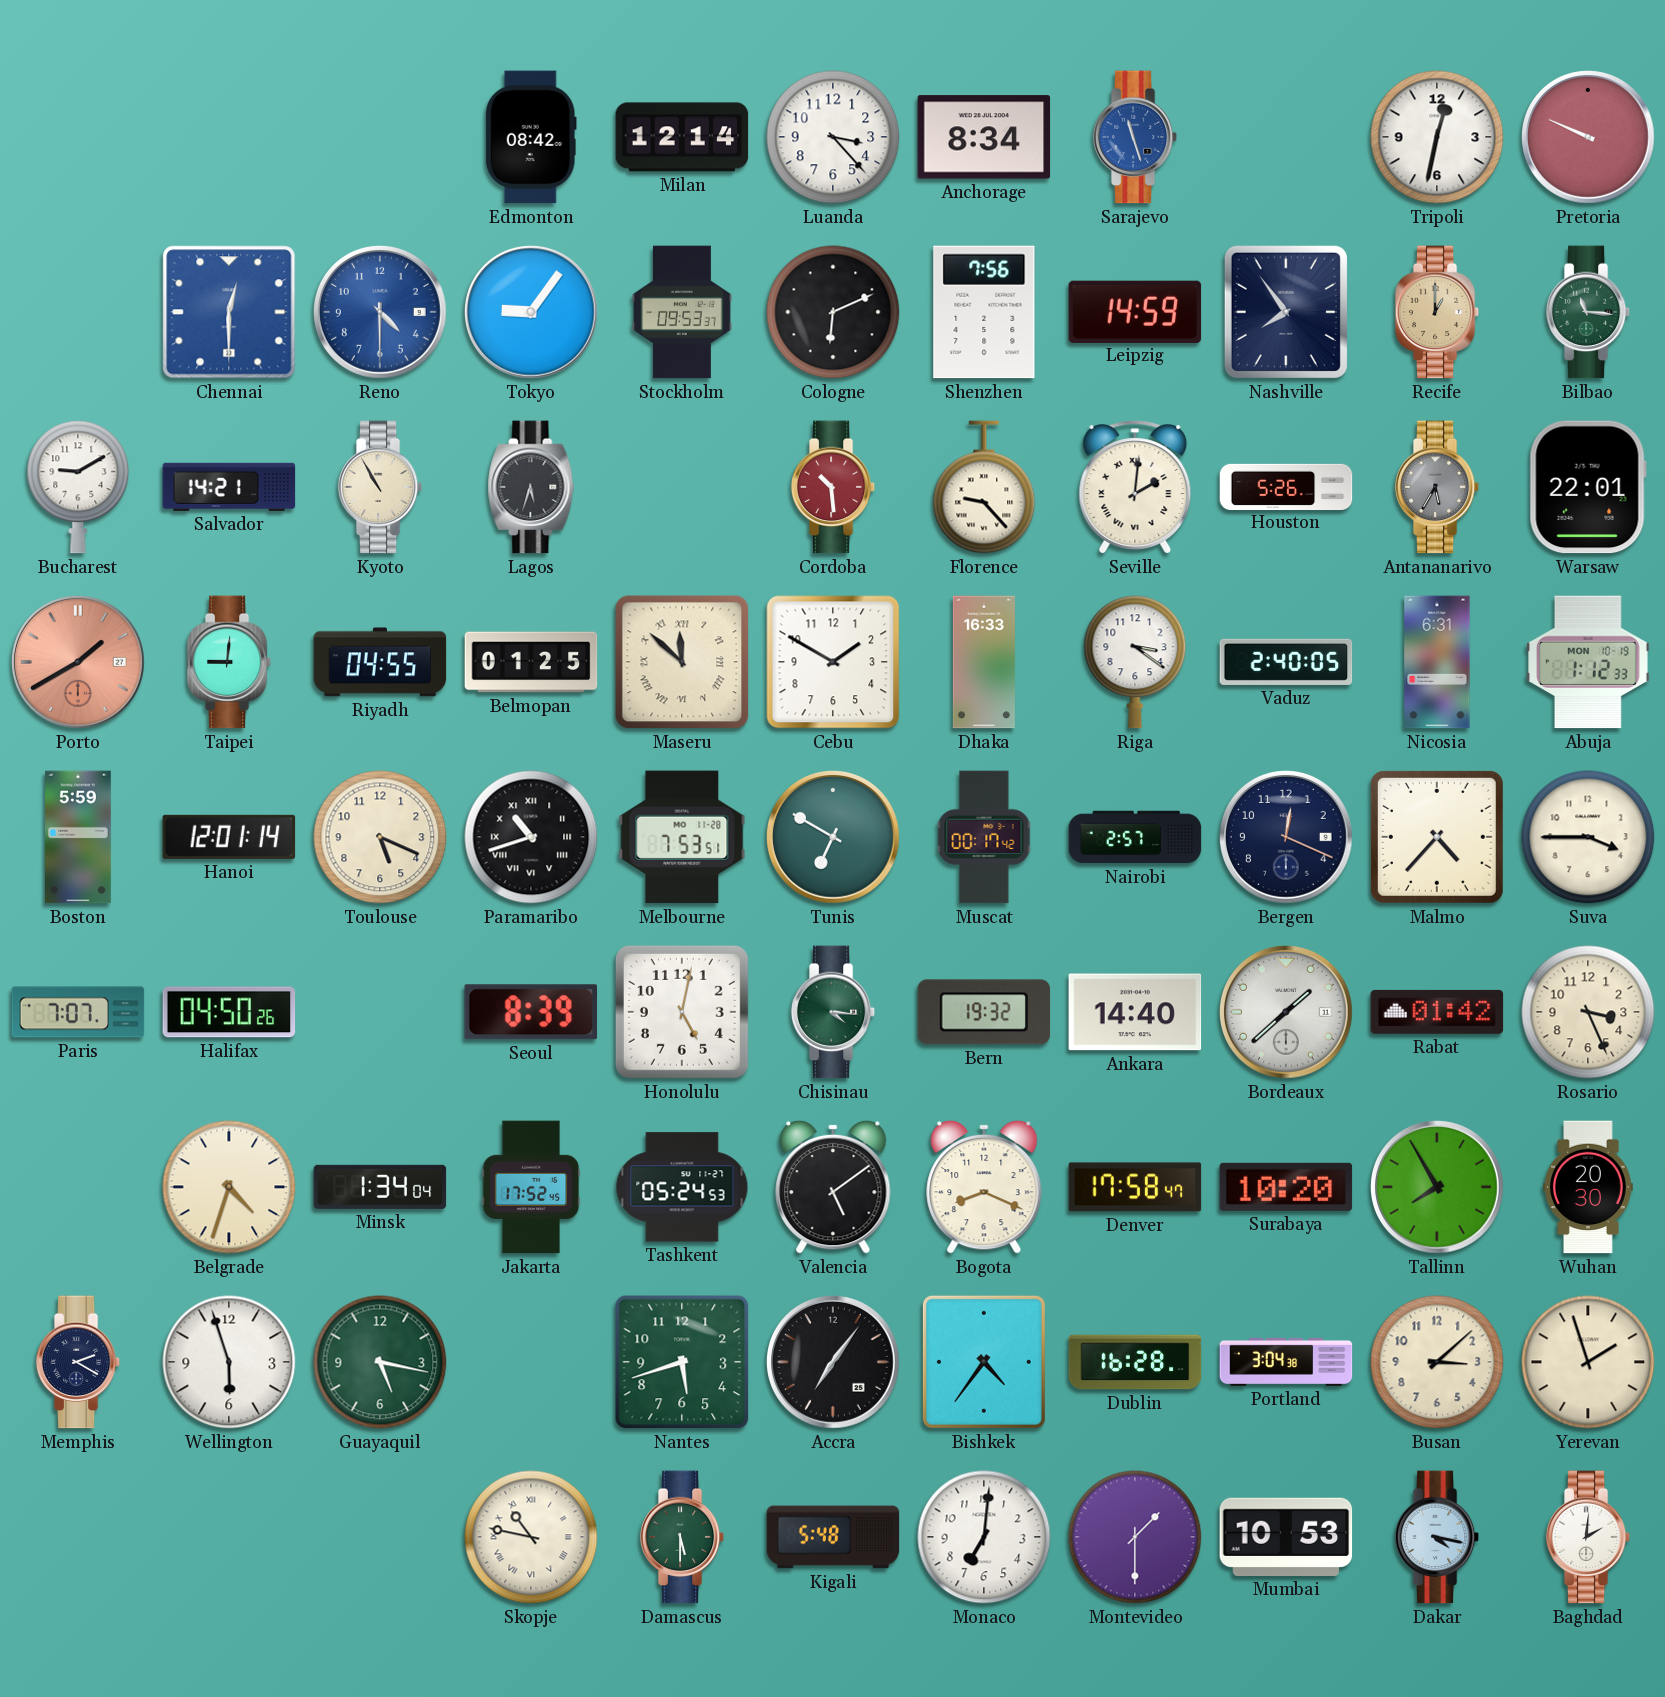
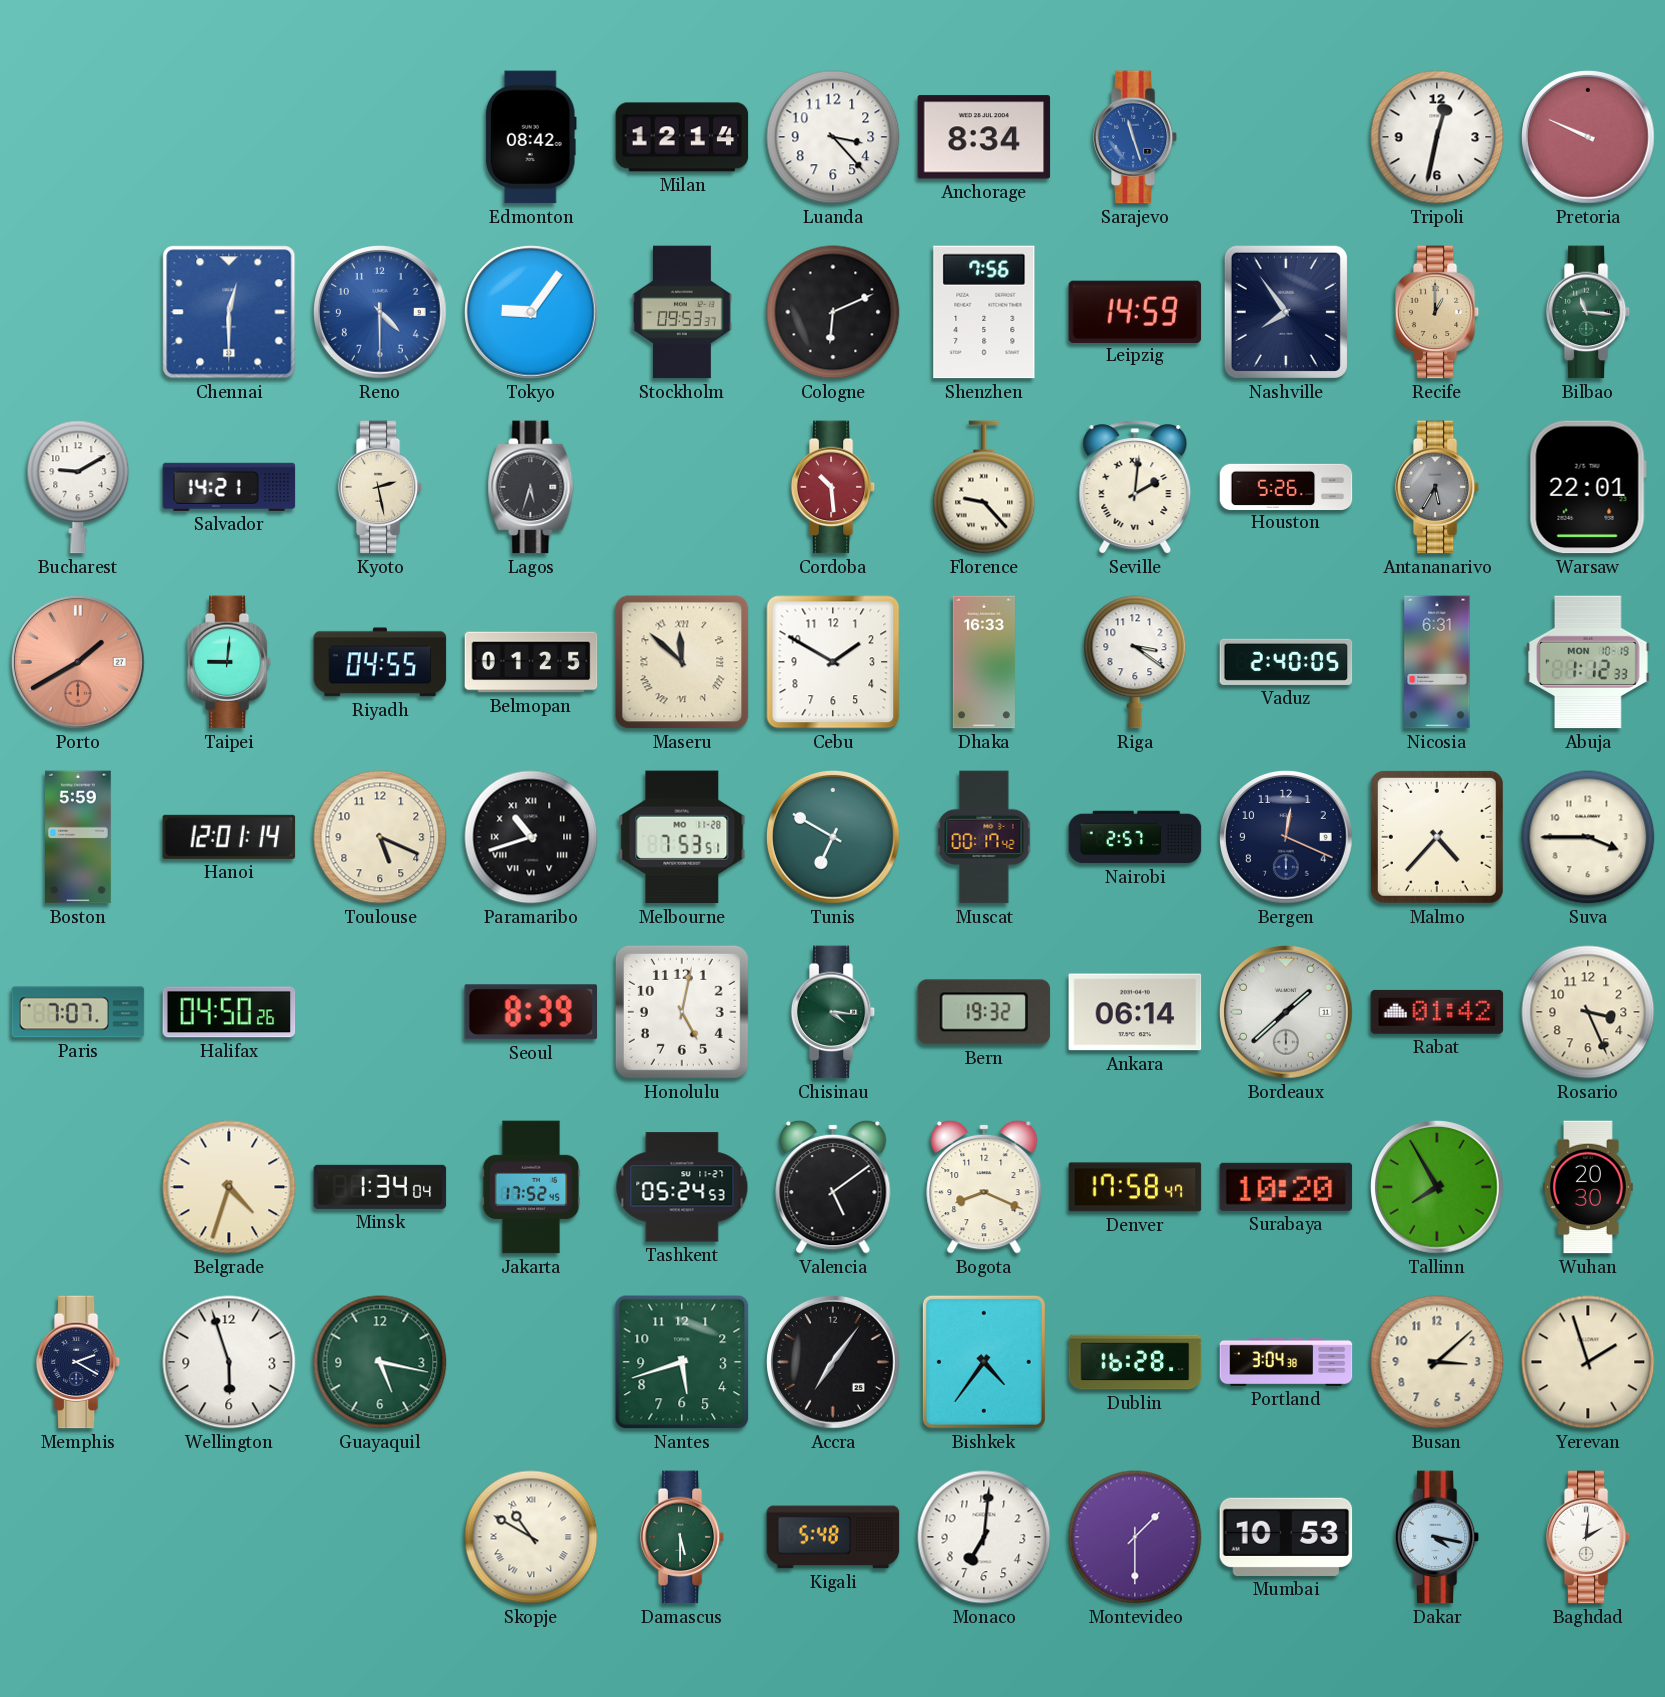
Kyoto: 10:55 -> 2:28
Ankara: 14:40 -> 06:14
Skopje: 10:47 -> 10:50
